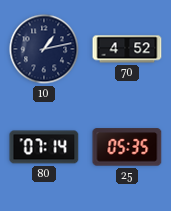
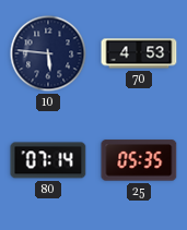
10: 1:13 -> 5:46
70: 4:52 -> 4:53
